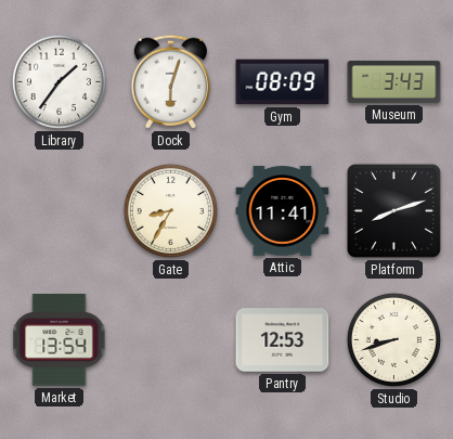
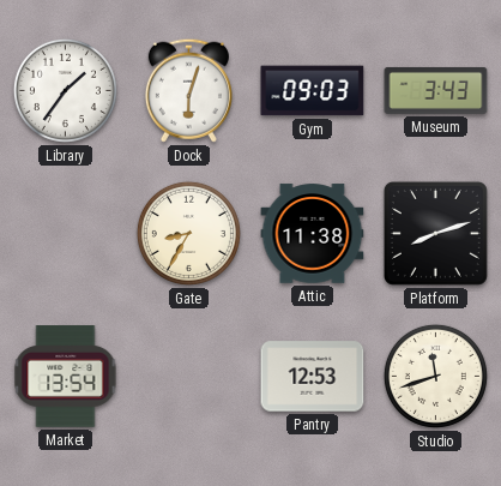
Gym: 08:09 -> 09:03
Attic: 11:41 -> 11:38
Studio: 8:42 -> 11:42
